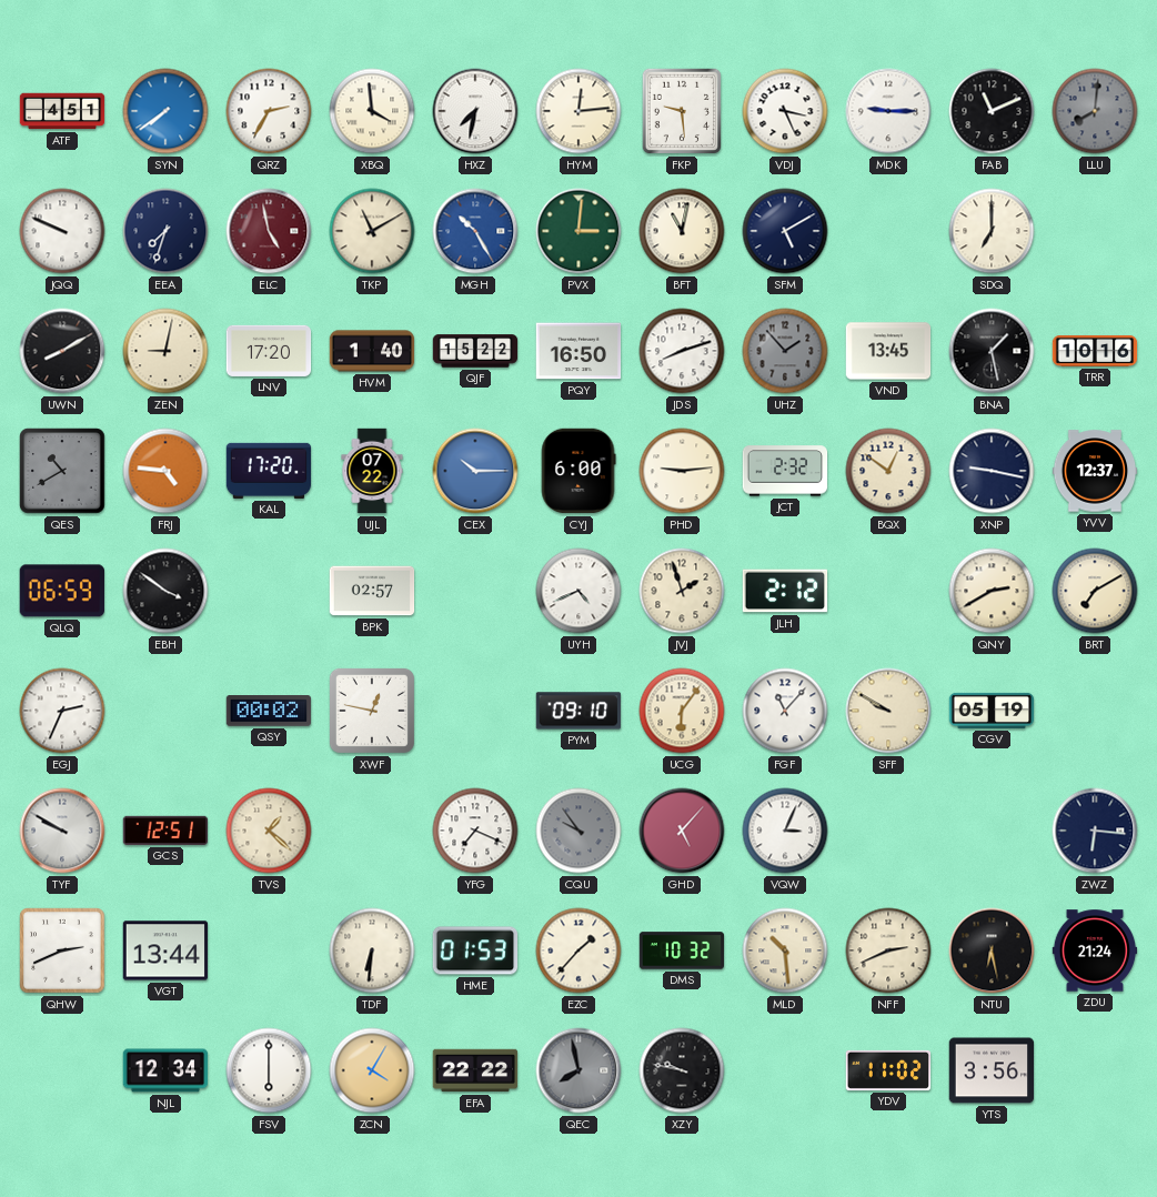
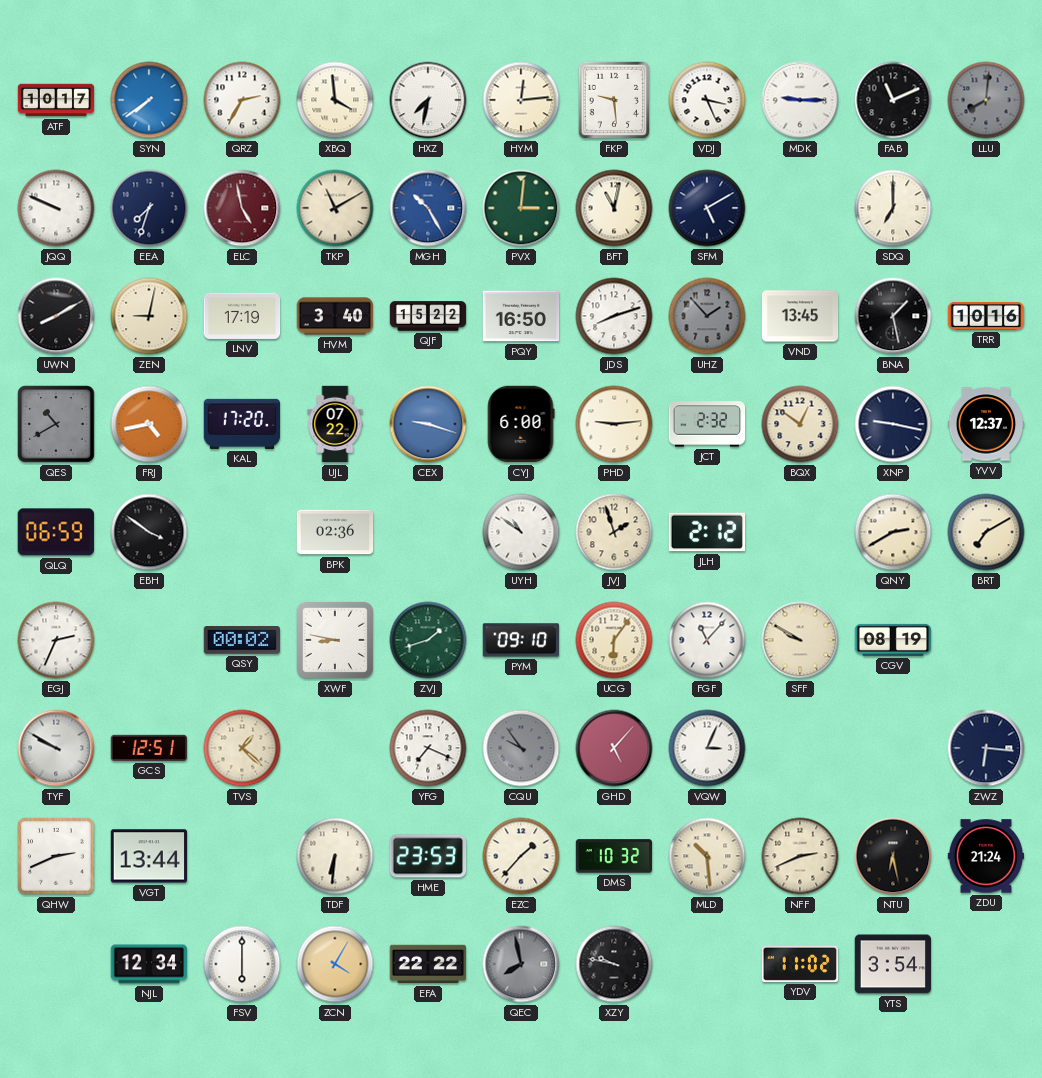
ATF: 4:51 -> 10:17
LNV: 17:20 -> 17:19
HVM: 1:40 -> 3:40
FRJ: 4:46 -> 4:43
CEX: 10:15 -> 9:18
BPK: 02:57 -> 02:36
UYH: 4:41 -> 10:51
XWF: 12:47 -> 8:47
ZVJ: none -> 1:42
CGV: 05:19 -> 08:19
HME: 01:53 -> 23:53
YTS: 3:56 -> 3:54
